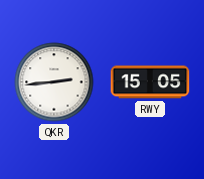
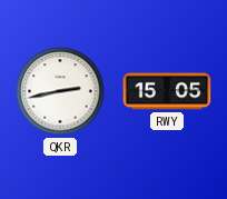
QKR: 2:44 -> 2:43
